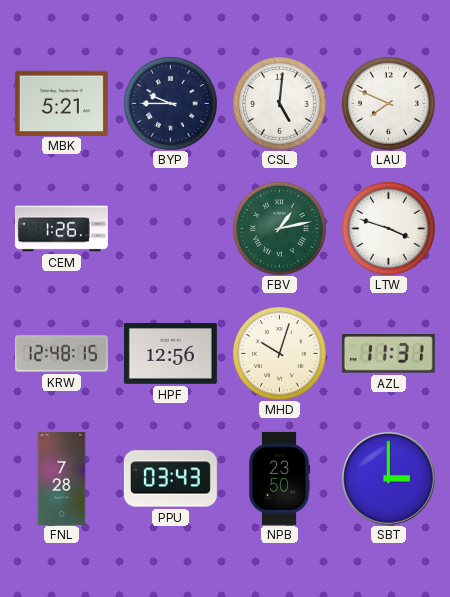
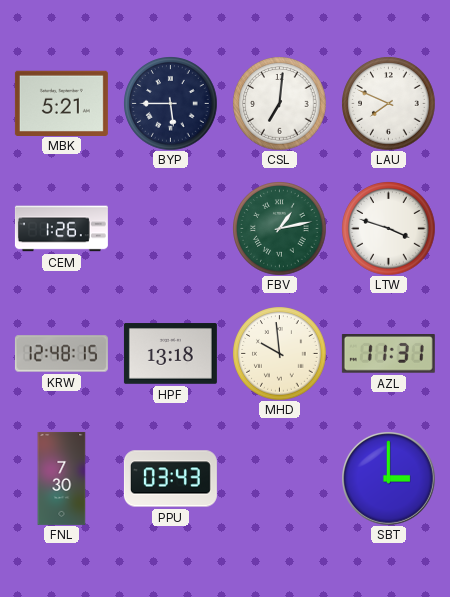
BYP: 9:45 -> 5:45
CSL: 5:01 -> 7:01
HPF: 12:56 -> 13:18
MHD: 10:03 -> 9:59
FNL: 7:28 -> 7:30
NPB: 23:50 -> none
